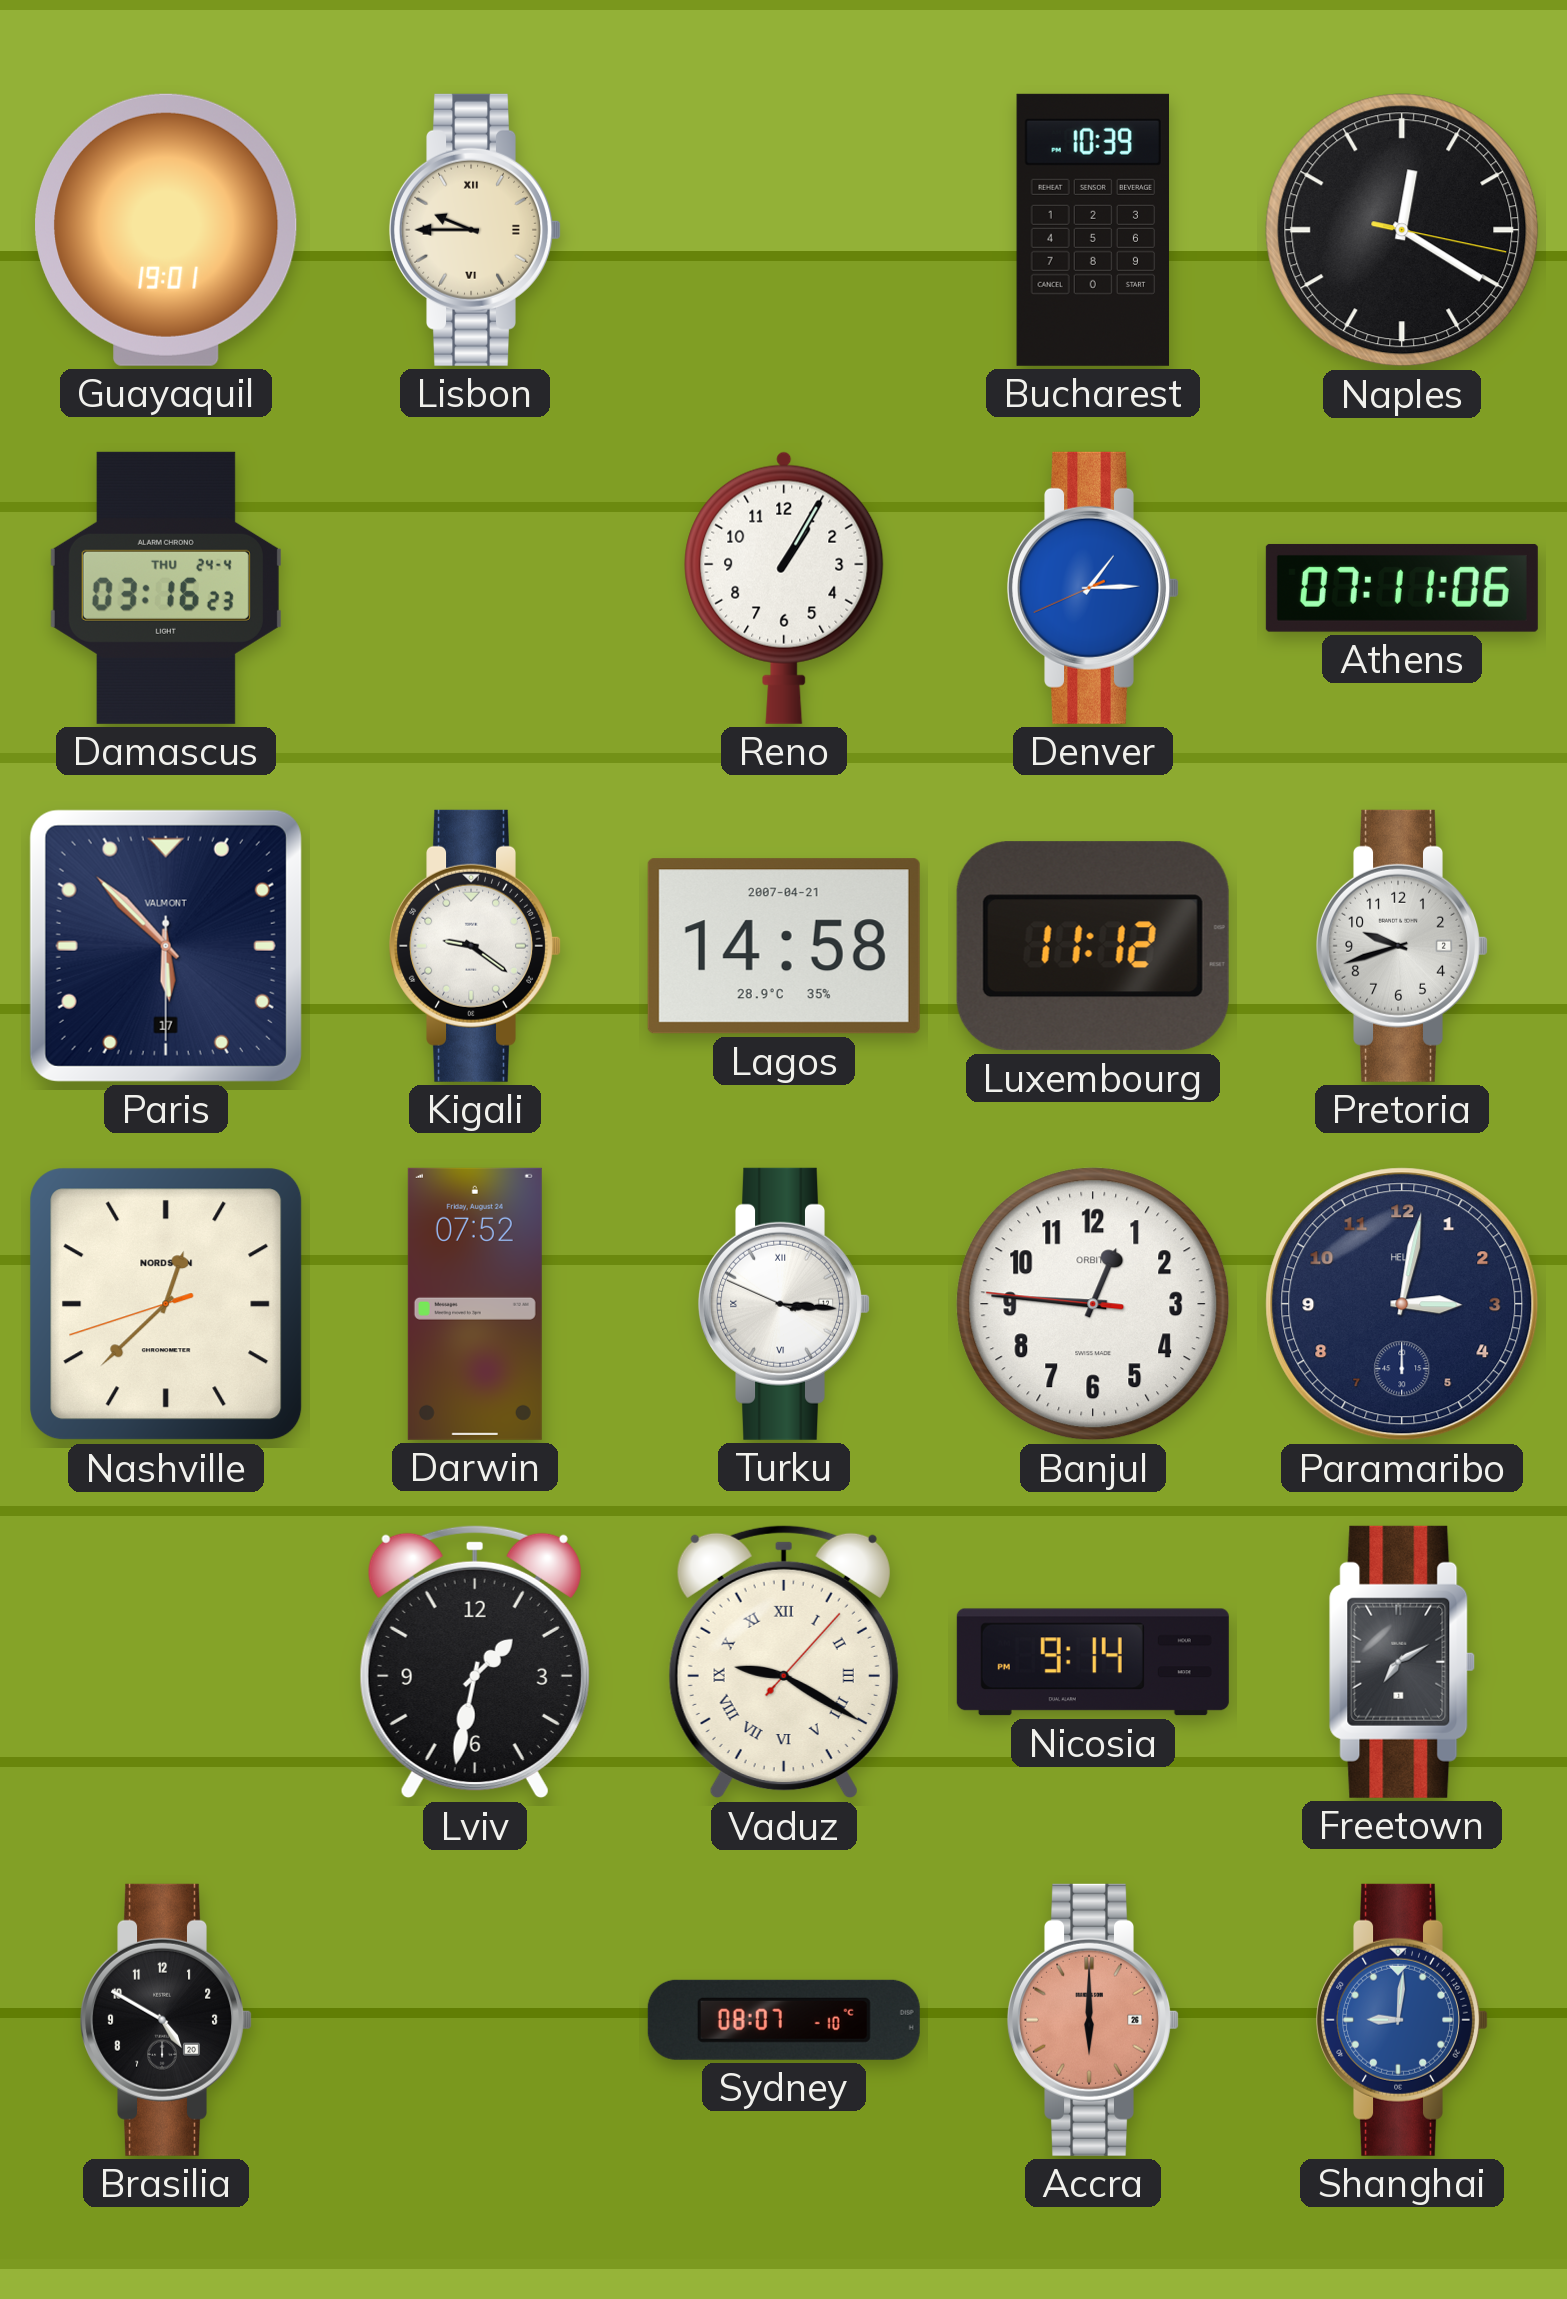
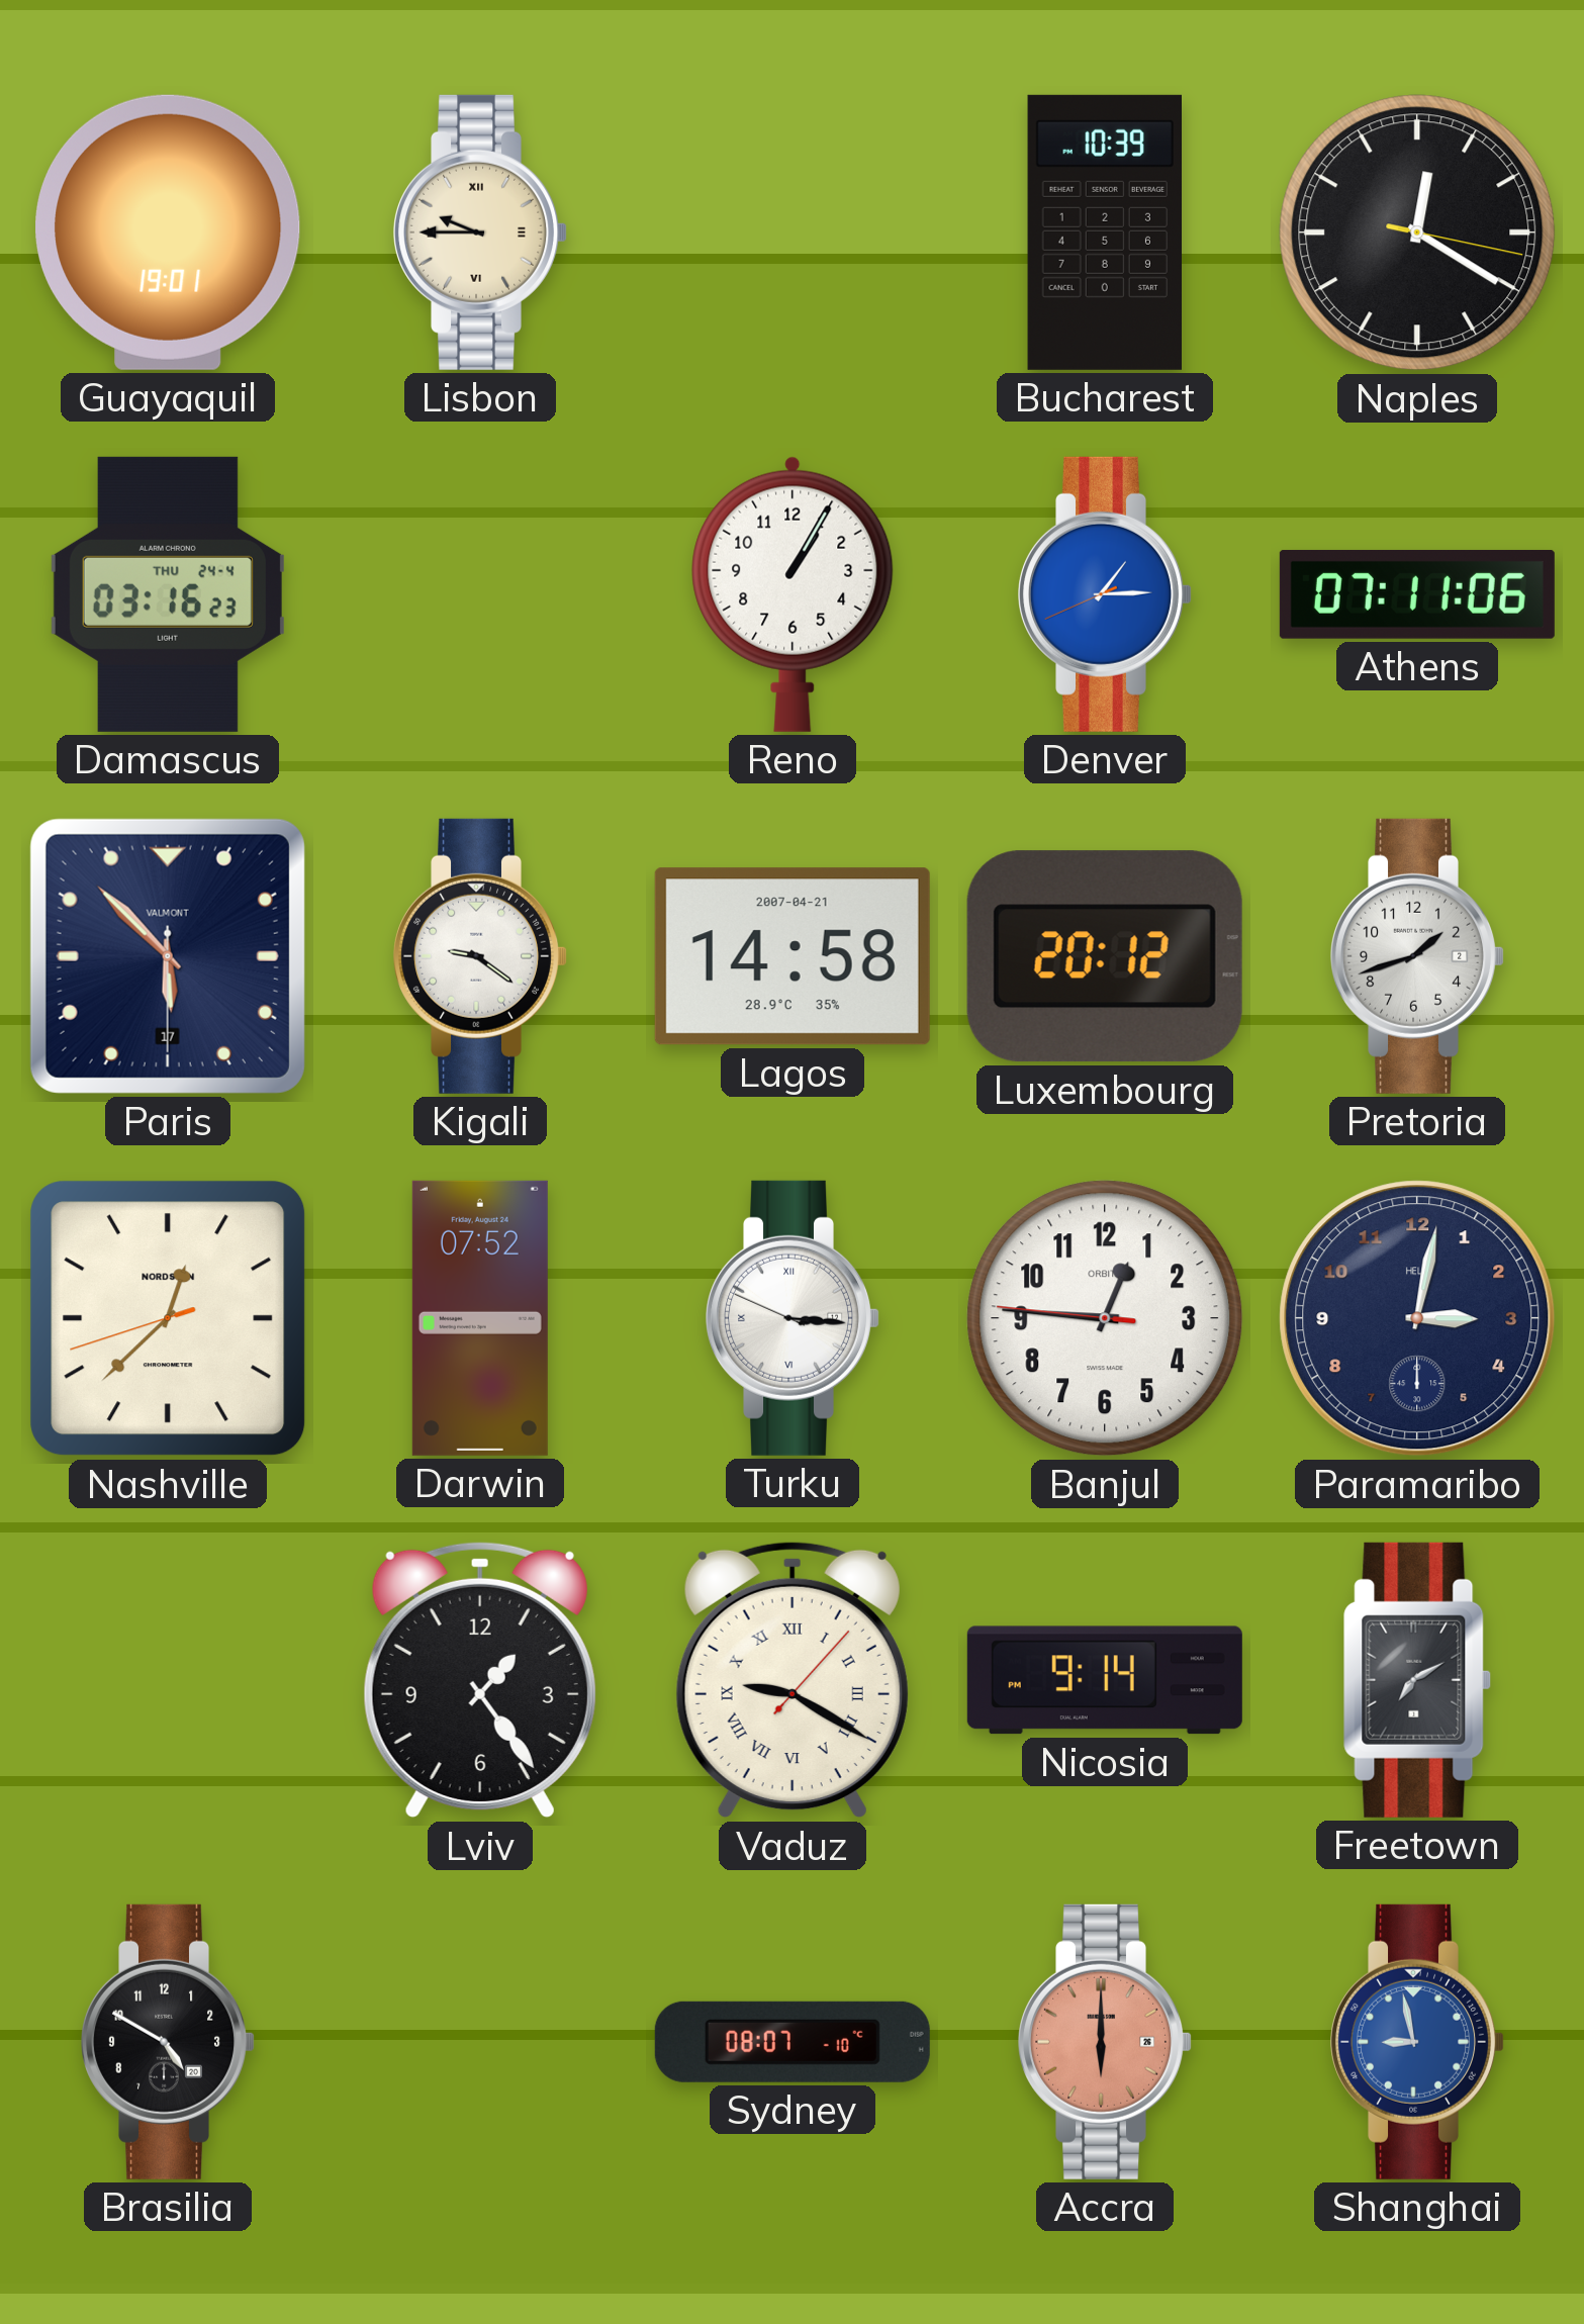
Luxembourg: 11:12 -> 20:12
Pretoria: 9:42 -> 1:42
Lviv: 1:32 -> 1:24
Shanghai: 9:01 -> 8:58
